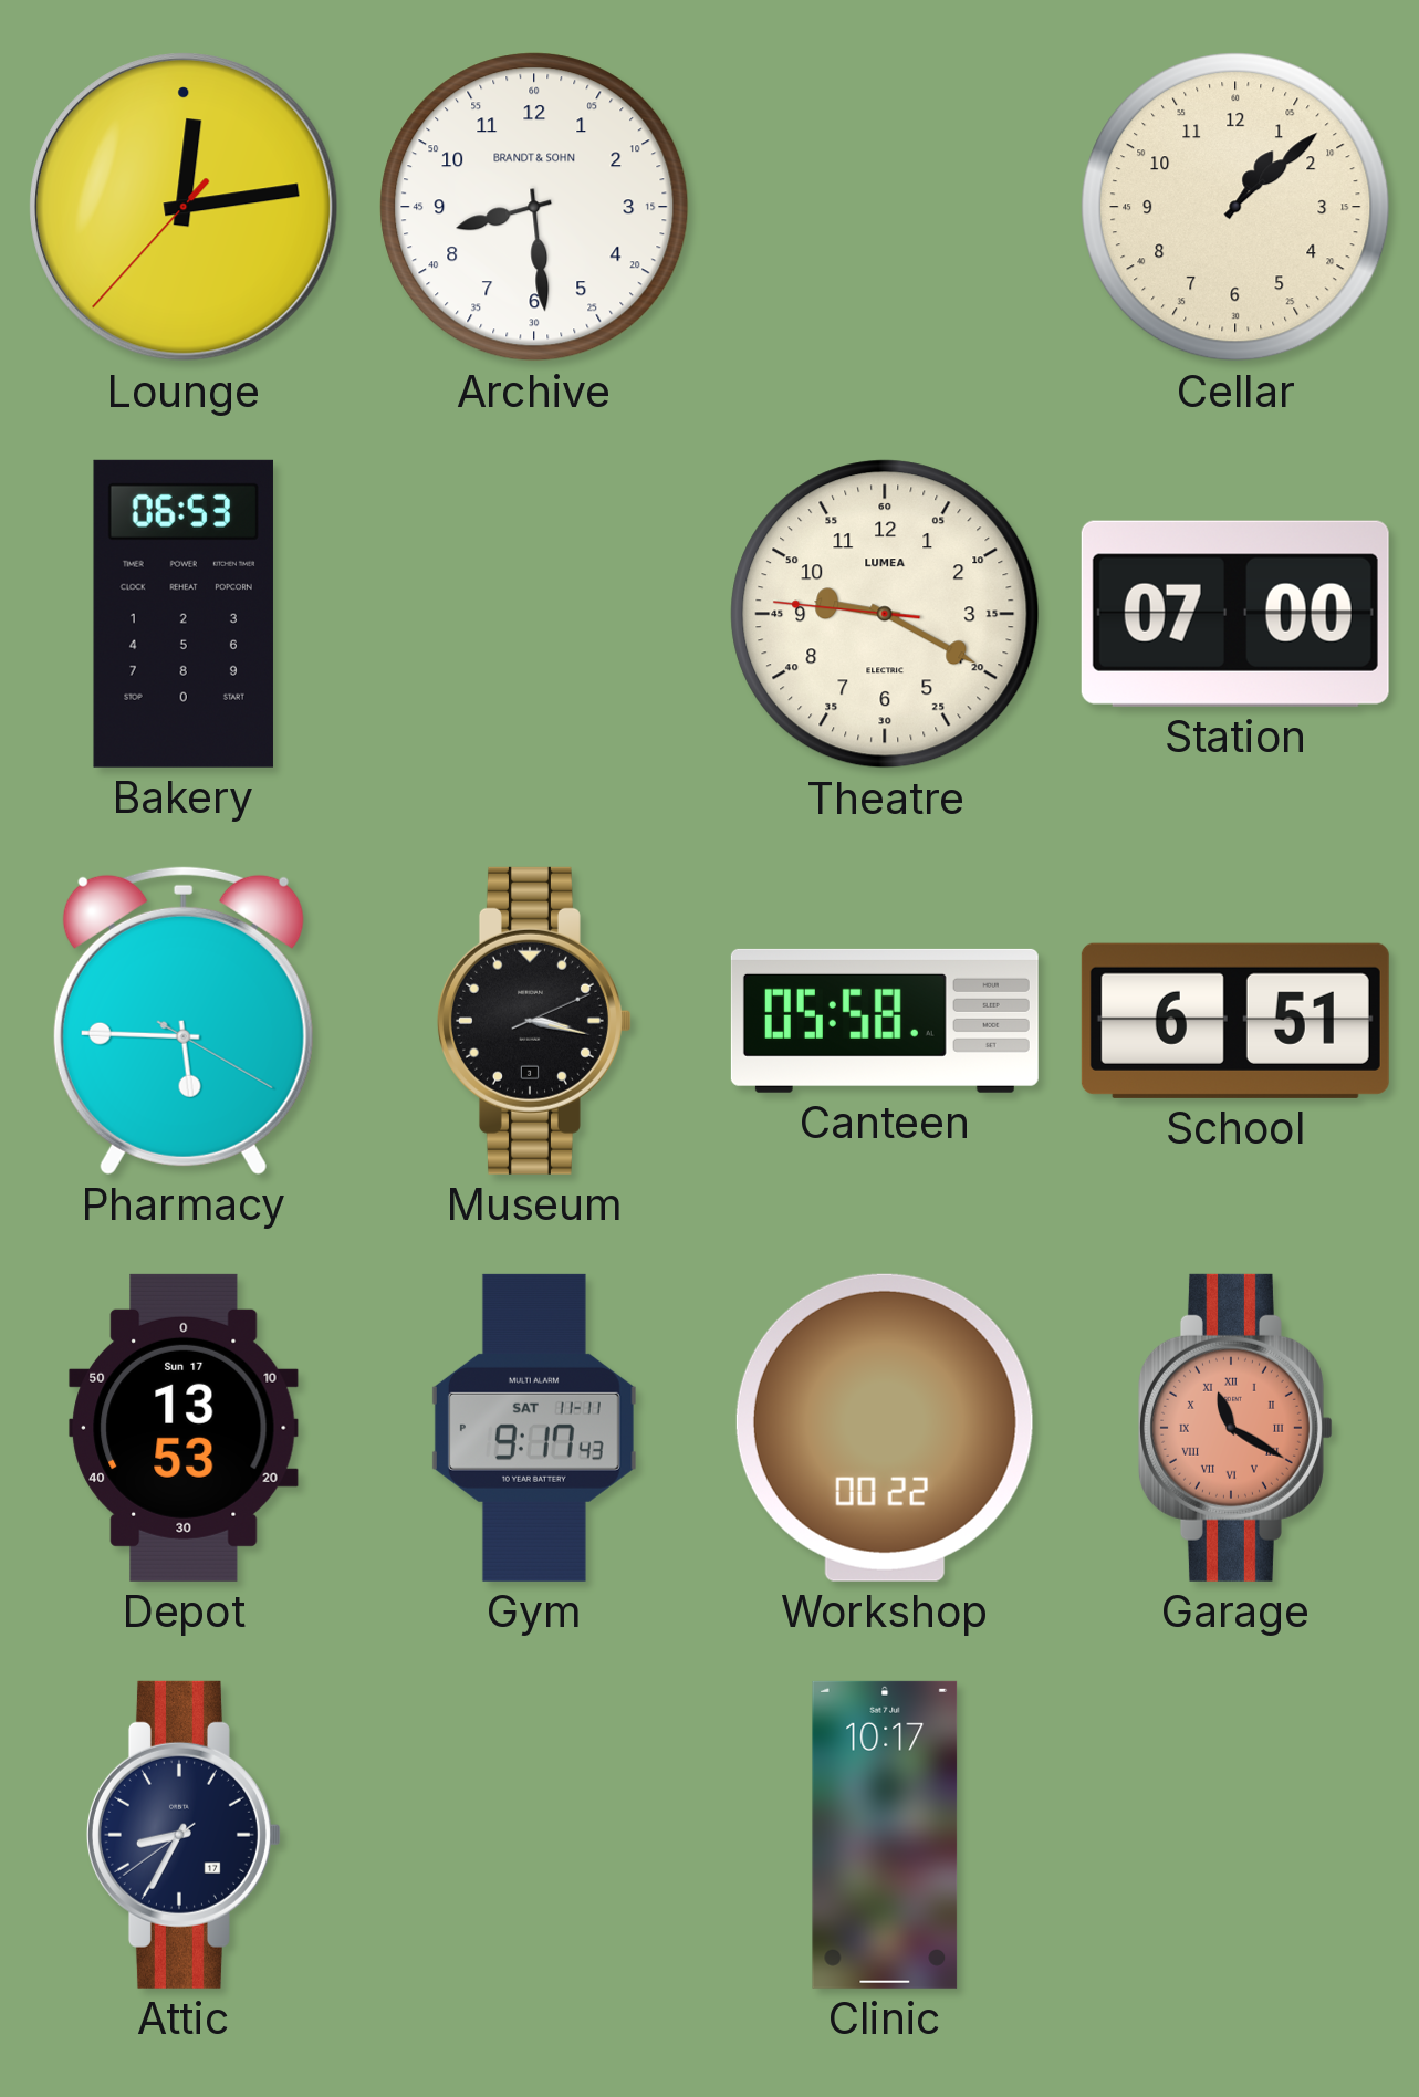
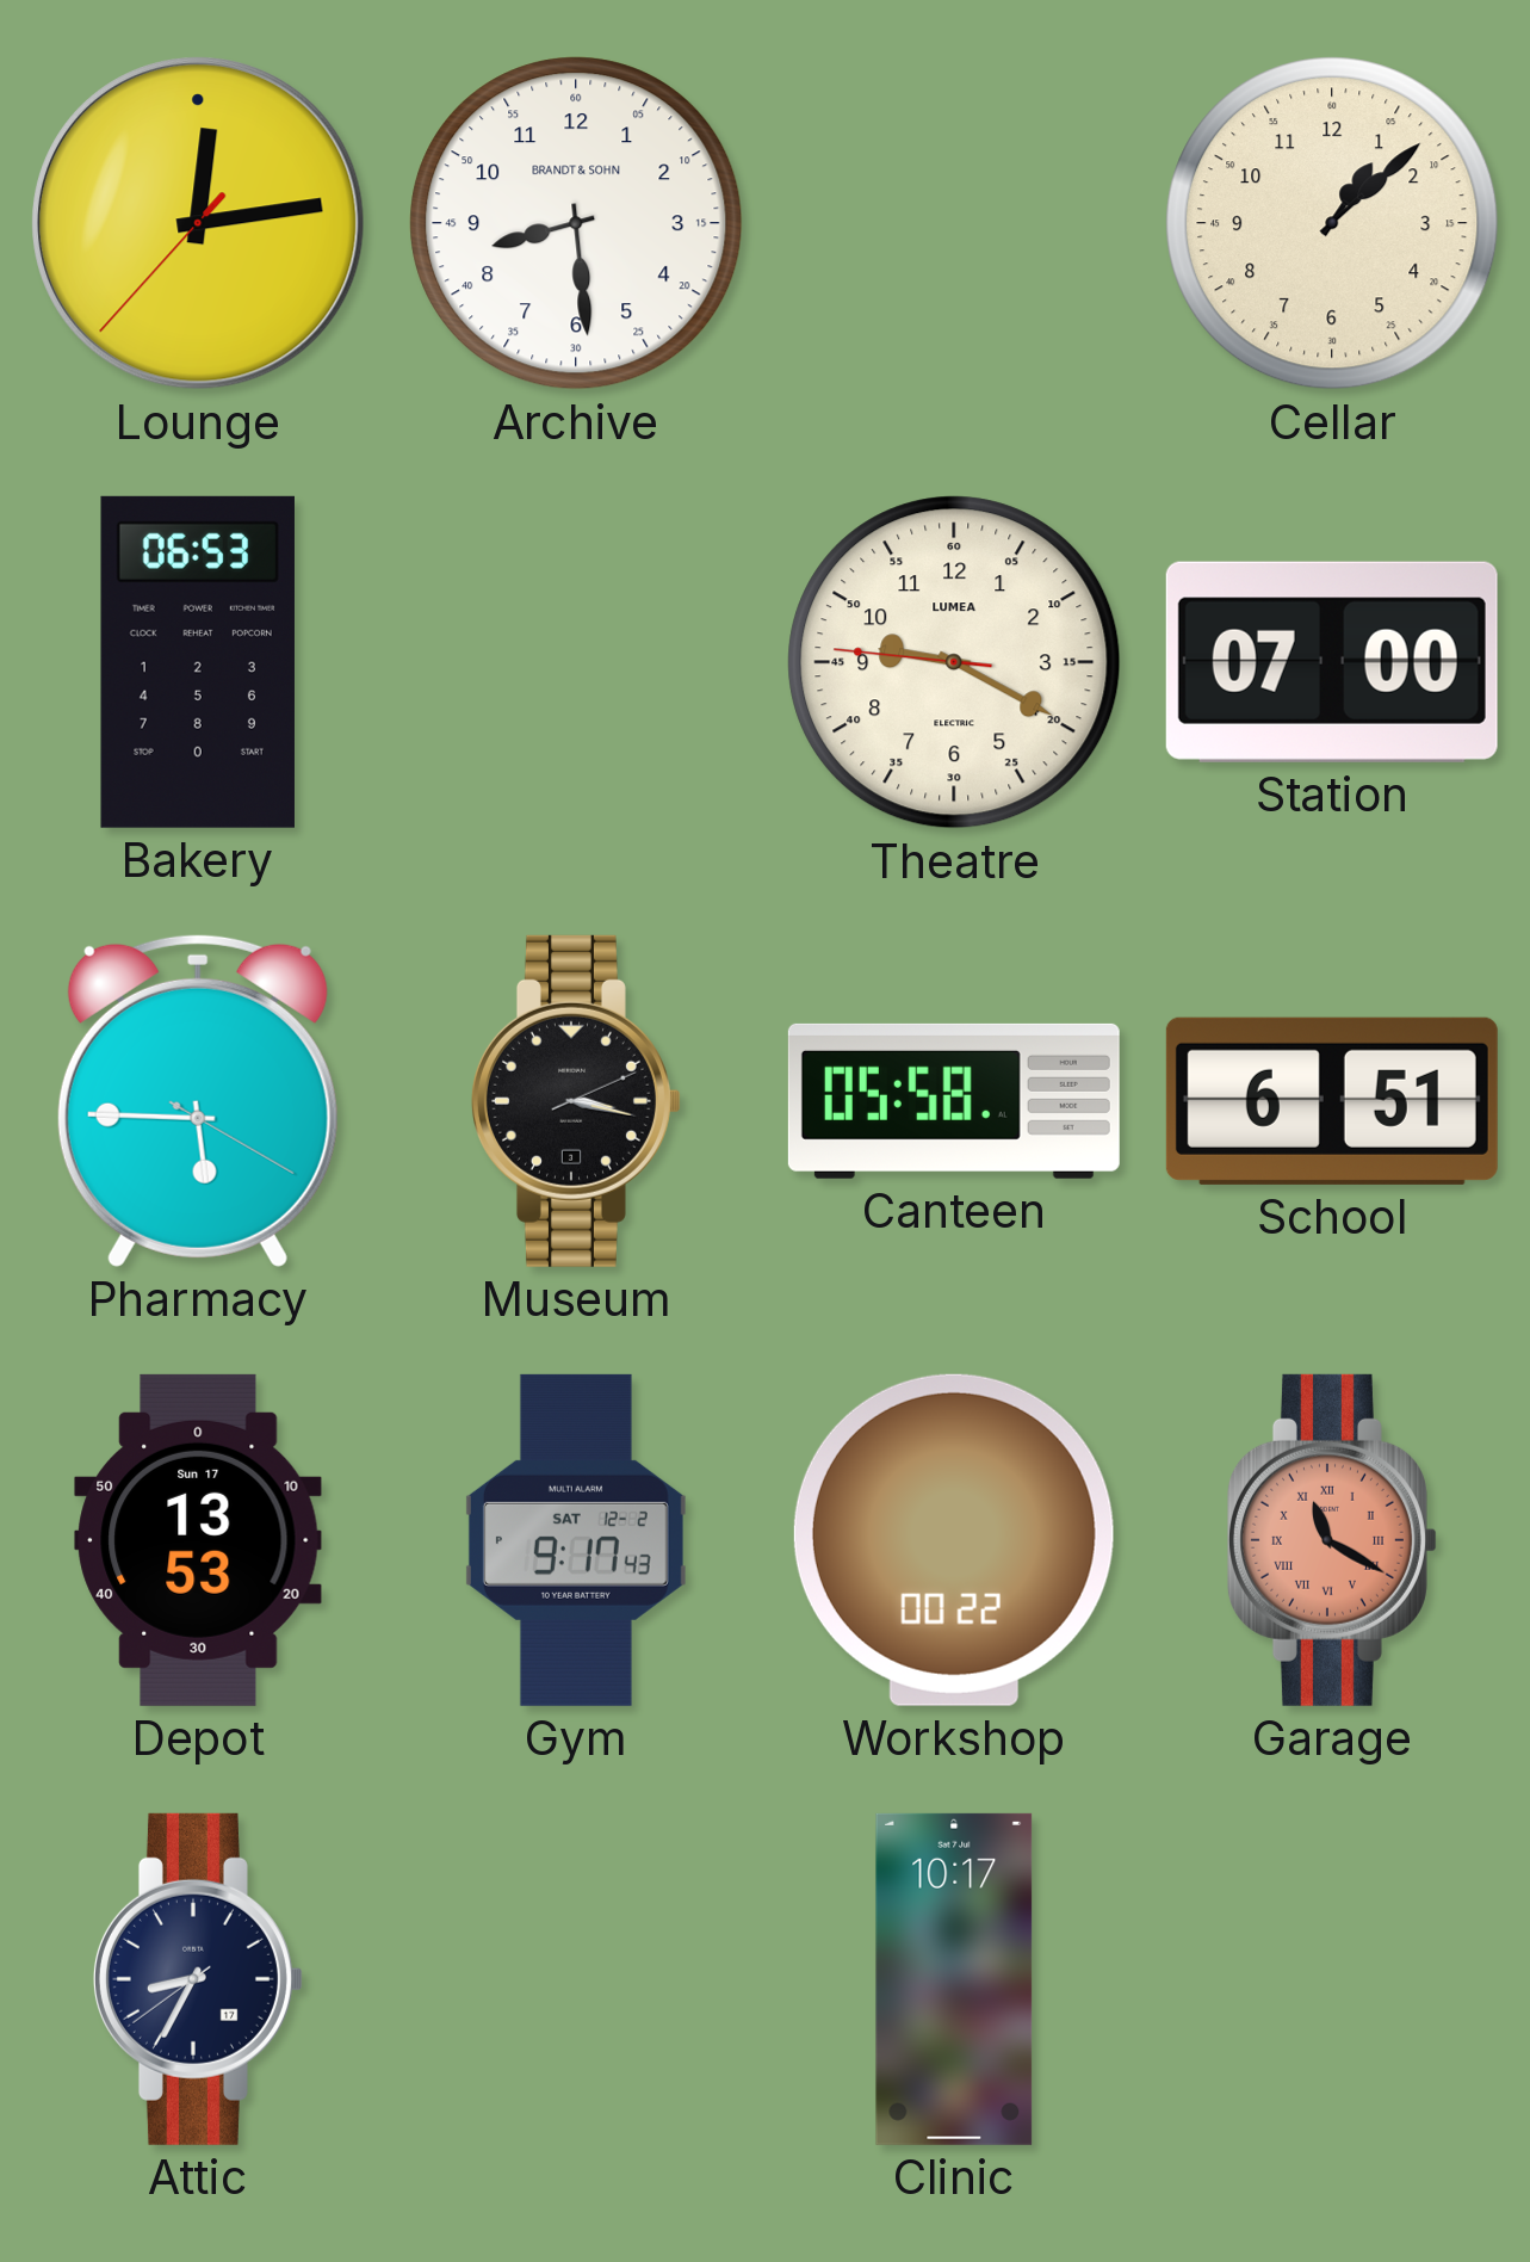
Gym date: SAT 11-11 -> SAT 12-2
